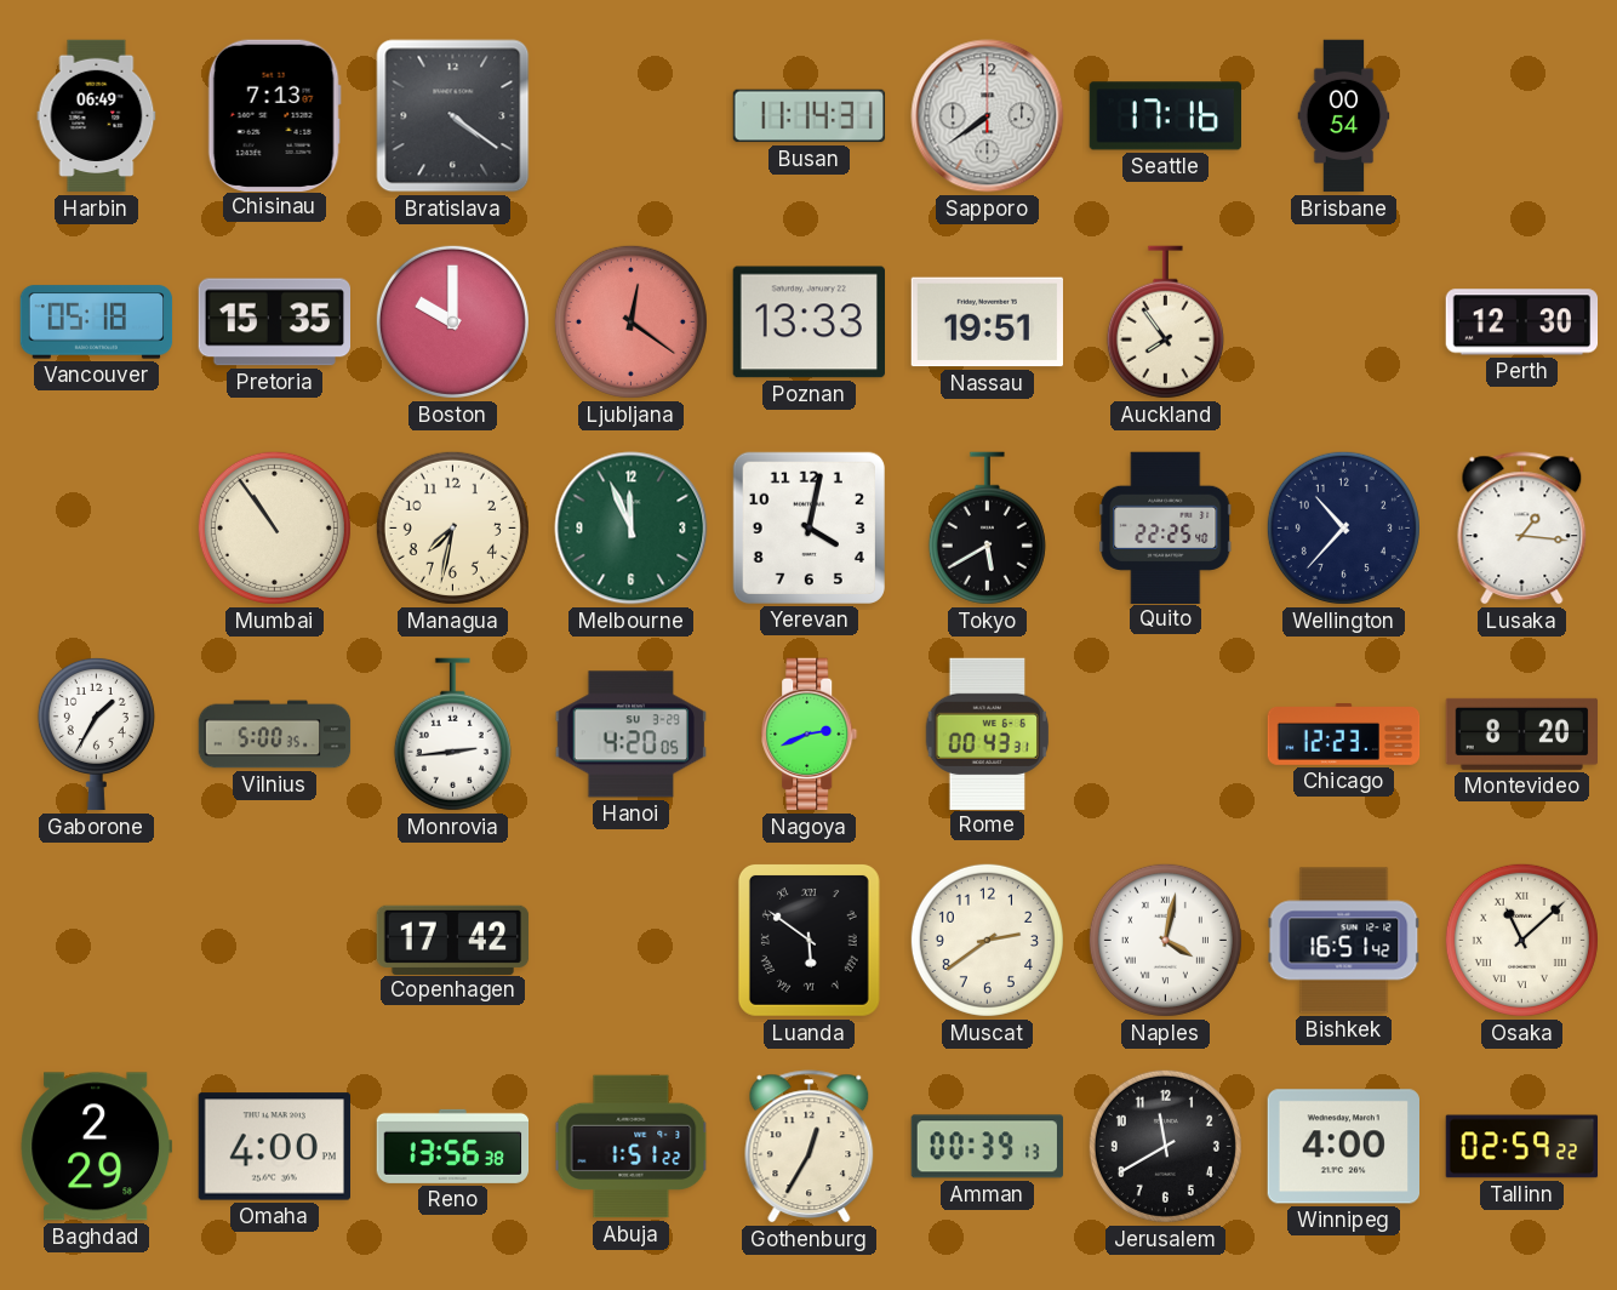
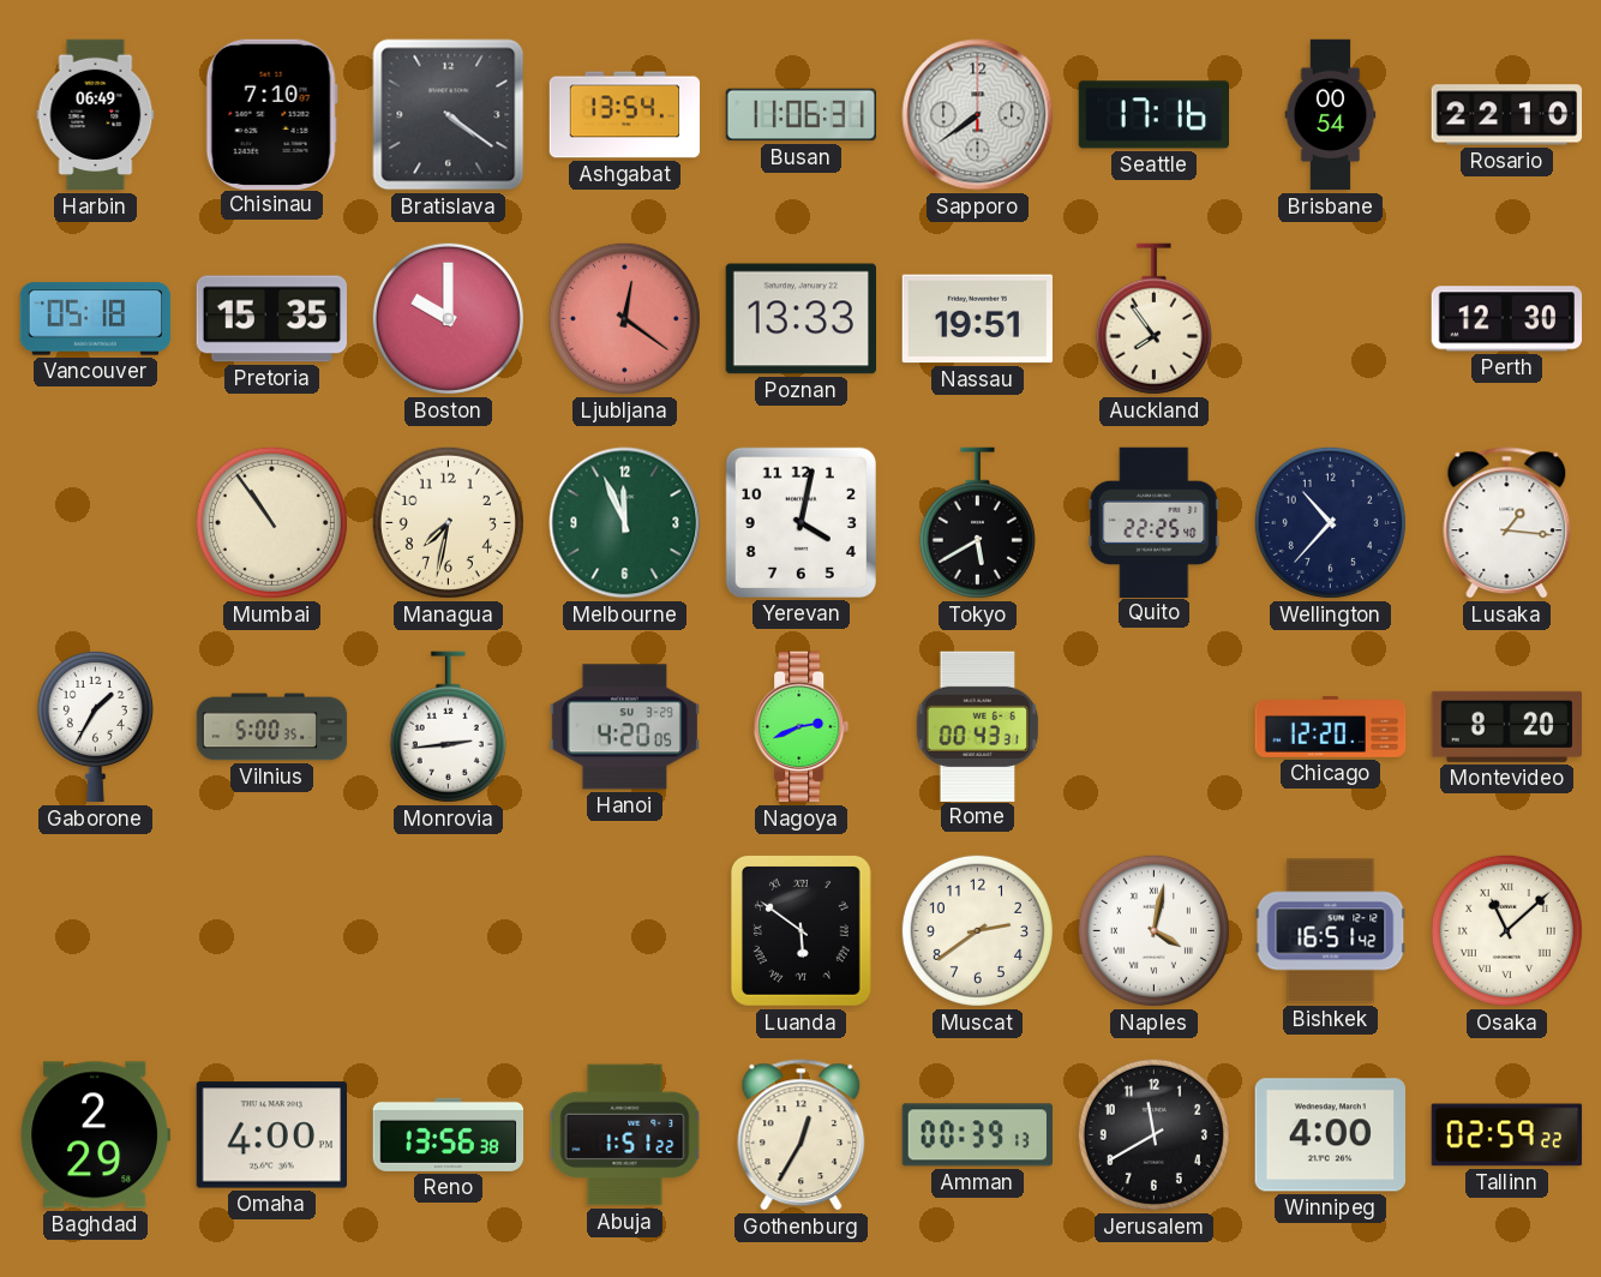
Chisinau: 7:13 -> 7:10
Ashgabat: none -> 13:54
Busan: 11:14 -> 11:06
Rosario: none -> 22:10
Chicago: 12:23 -> 12:20
Copenhagen: 17:42 -> none
